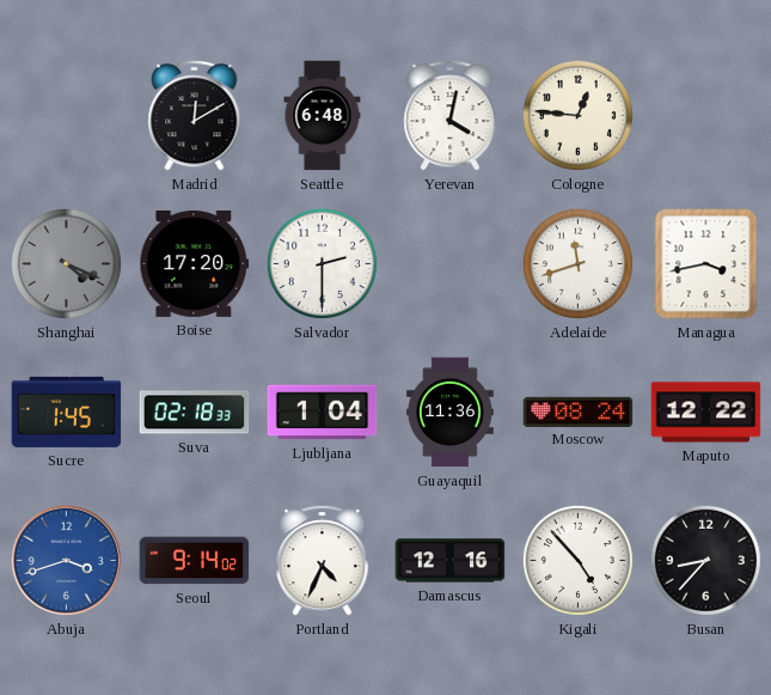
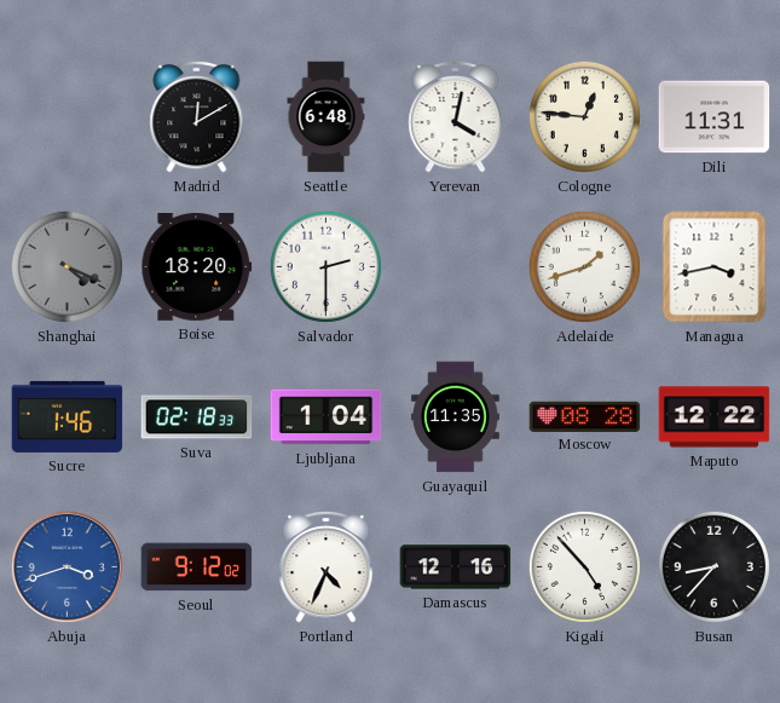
Dili: none -> 11:31
Boise: 17:20 -> 18:20
Adelaide: 11:42 -> 1:42
Sucre: 1:45 -> 1:46
Guayaquil: 11:36 -> 11:35
Moscow: 08:24 -> 08:28
Seoul: 9:14 -> 9:12
